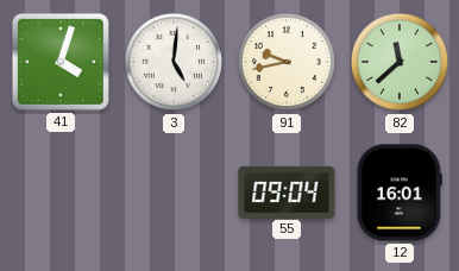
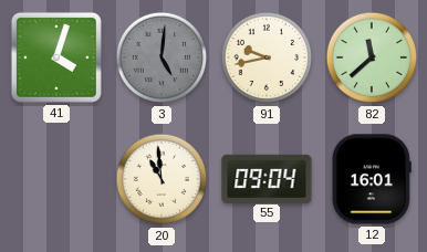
3 dial: white -> grey
20: none -> 10:59
